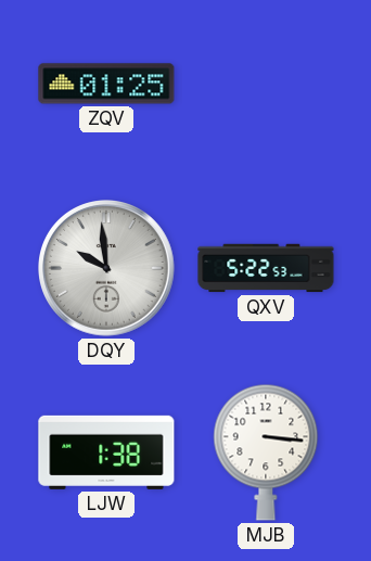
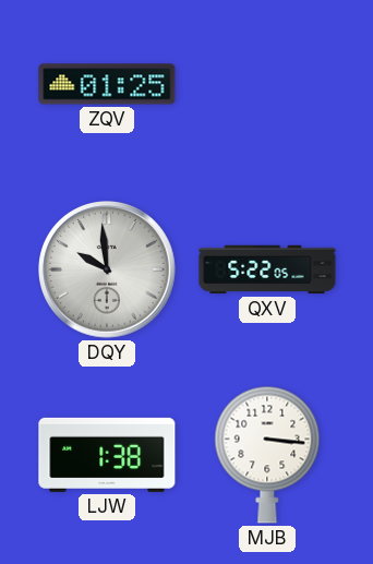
QXV: 5:22:53 -> 5:22:05
